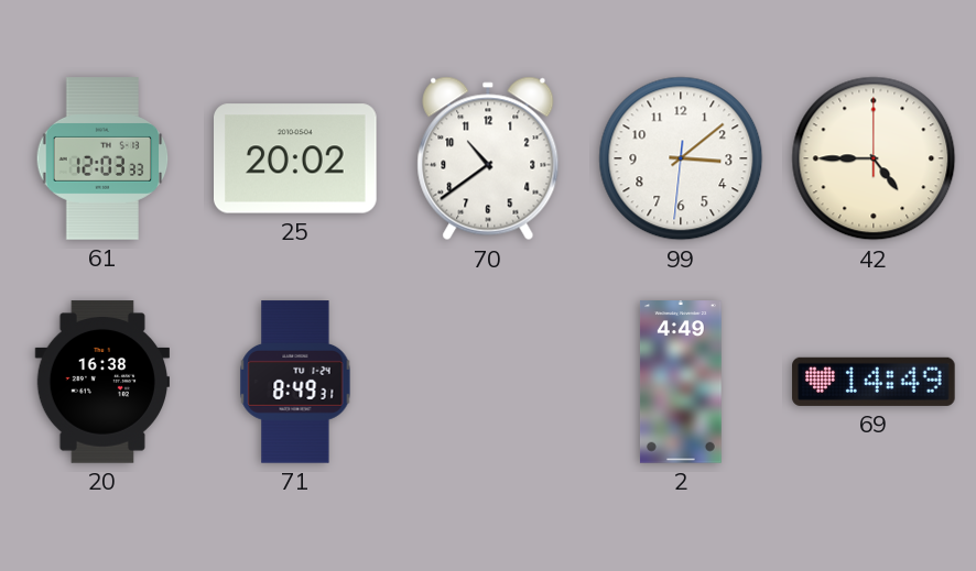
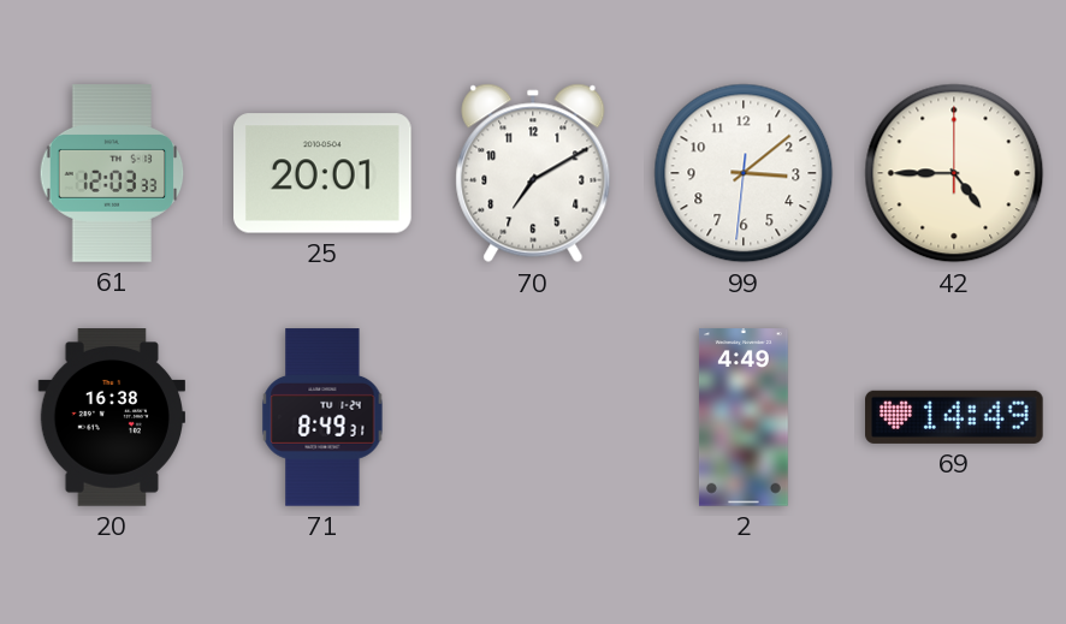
25: 20:02 -> 20:01
70: 10:39 -> 7:10
